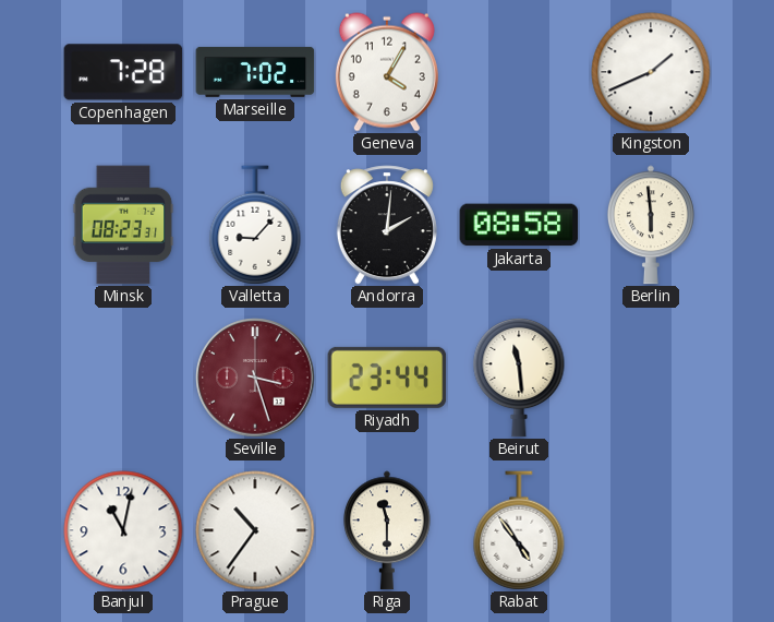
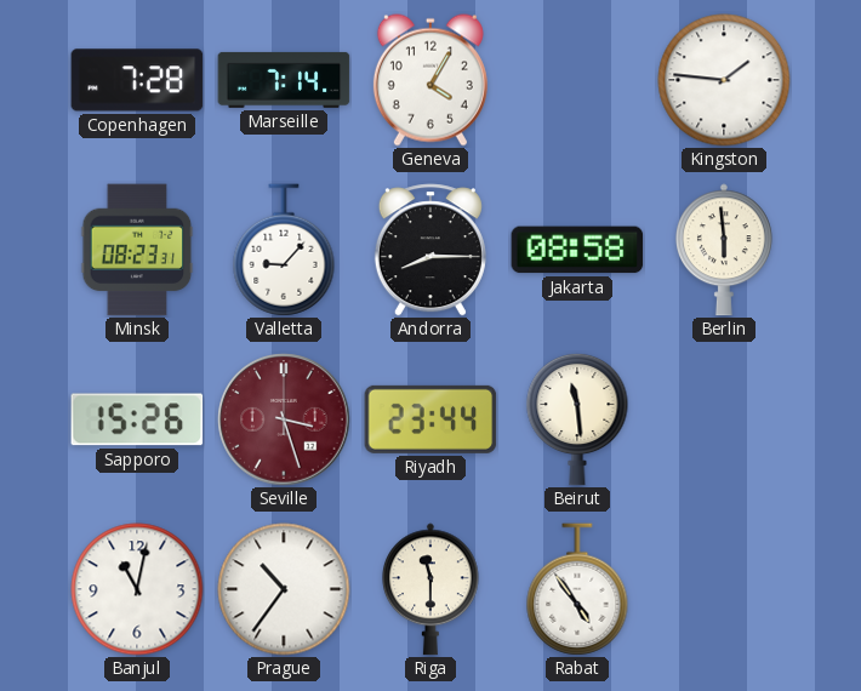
Marseille: 7:02 -> 7:14
Kingston: 1:41 -> 1:46
Andorra: 2:01 -> 8:15
Sapporo: none -> 15:26
